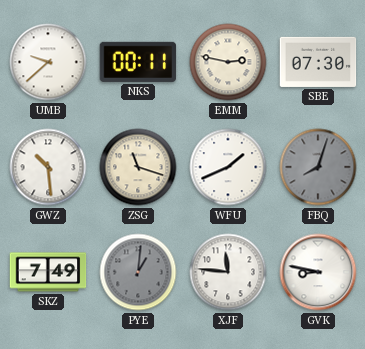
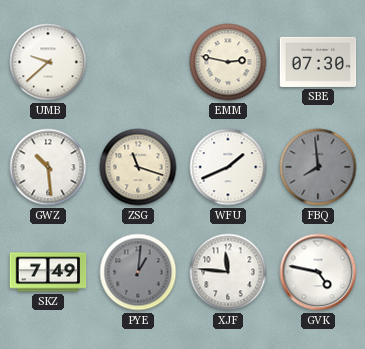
NKS: 00:11 -> none
FBQ: 8:03 -> 7:59
GVK: 8:47 -> 4:47
